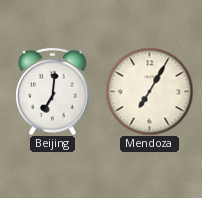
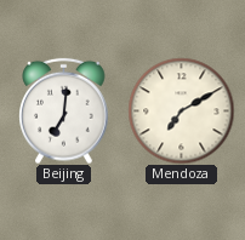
Mendoza: 7:05 -> 7:10
